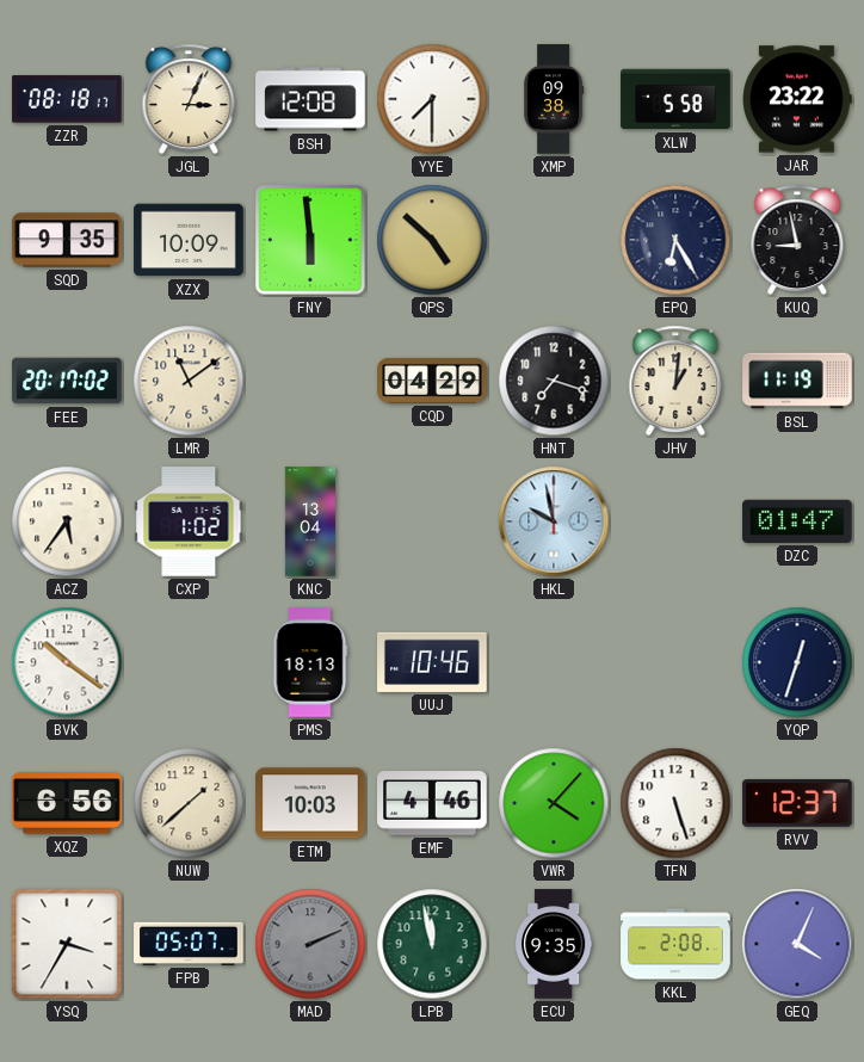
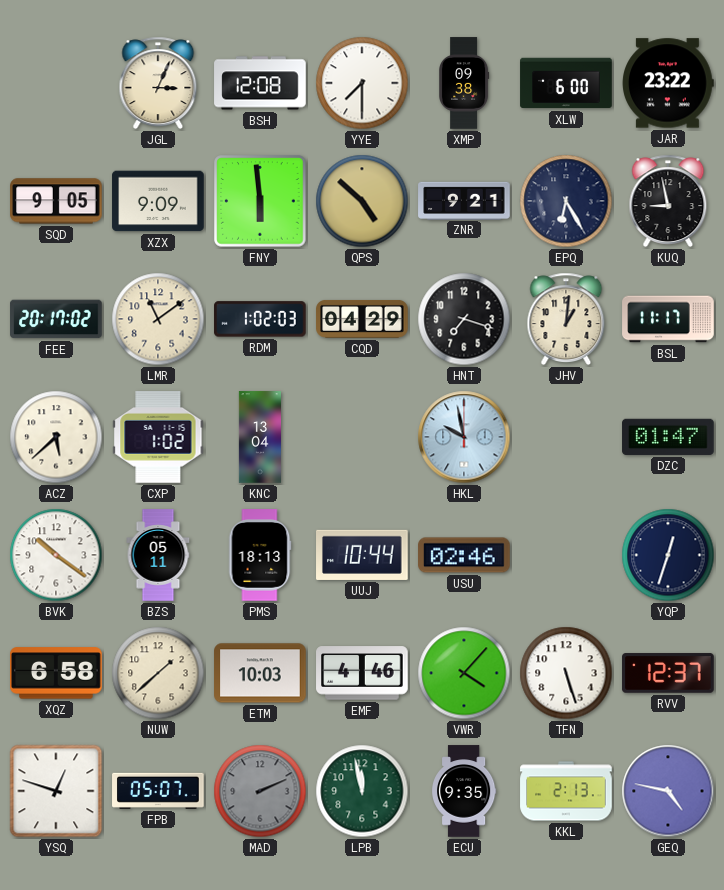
ZZR: 08:18 -> none
XLW: 5:58 -> 6:00
SQD: 9:35 -> 9:05
XZX: 10:09 -> 9:09
ZNR: none -> 9:21
RDM: none -> 1:02
BSL: 11:19 -> 11:17
ACZ: 5:36 -> 5:38
BZS: none -> 05:11
UUJ: 10:46 -> 10:44
USU: none -> 02:46
XQZ: 6:56 -> 6:58
YSQ: 3:35 -> 12:48
KKL: 2:08 -> 2:13
GEQ: 4:04 -> 4:47
